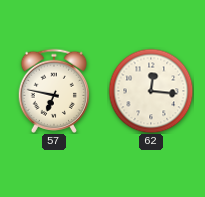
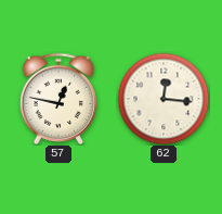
57: 6:47 -> 12:47
